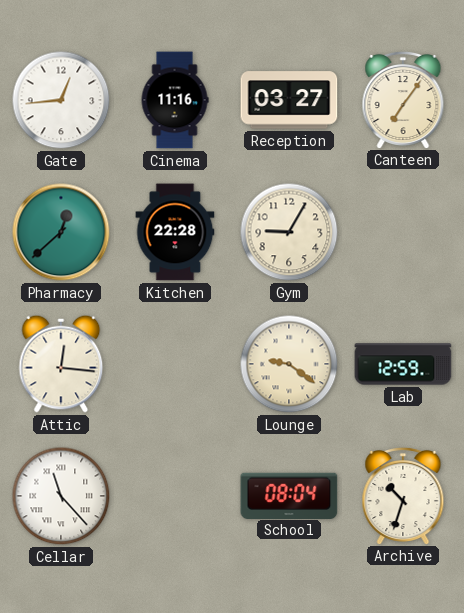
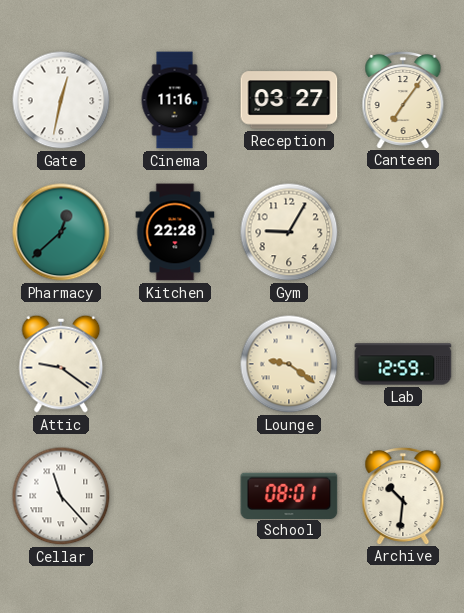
Gate: 12:44 -> 12:32
Attic: 12:16 -> 9:21
School: 08:04 -> 08:01
Archive: 10:33 -> 10:31
